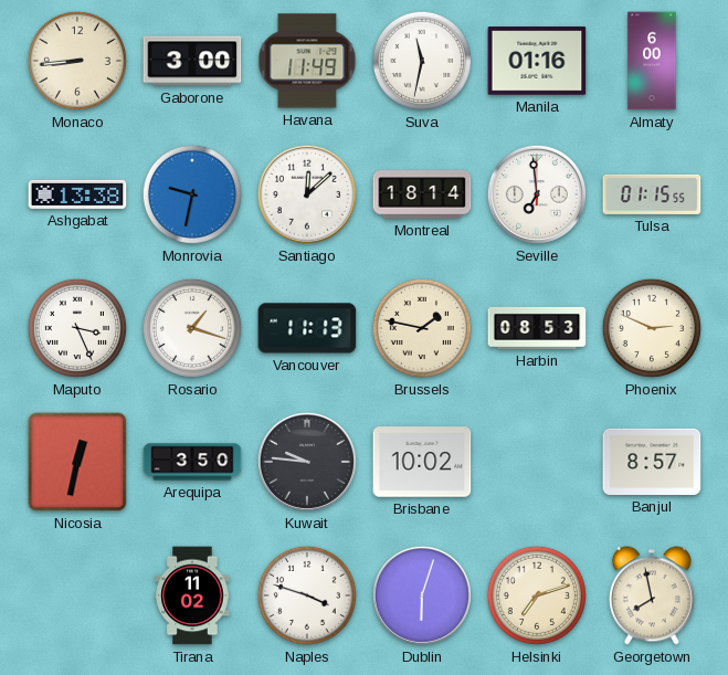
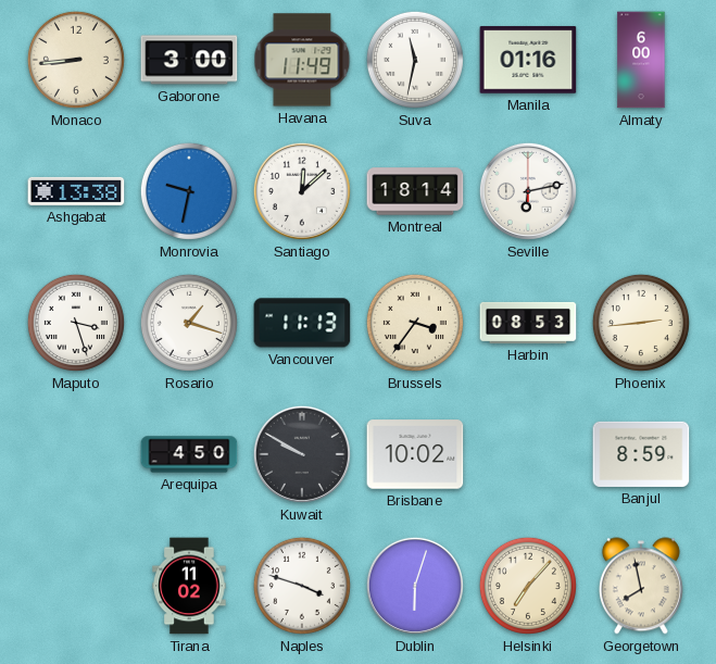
Seville: 6:59 -> 6:13
Tulsa: 01:15 -> none
Maputo: 3:26 -> 3:27
Brussels: 1:47 -> 3:36
Phoenix: 2:49 -> 2:44
Nicosia: 12:32 -> none
Arequipa: 3:50 -> 4:50
Kuwait: 9:46 -> 9:50
Banjul: 8:57 -> 8:59
Helsinki: 7:12 -> 7:07
